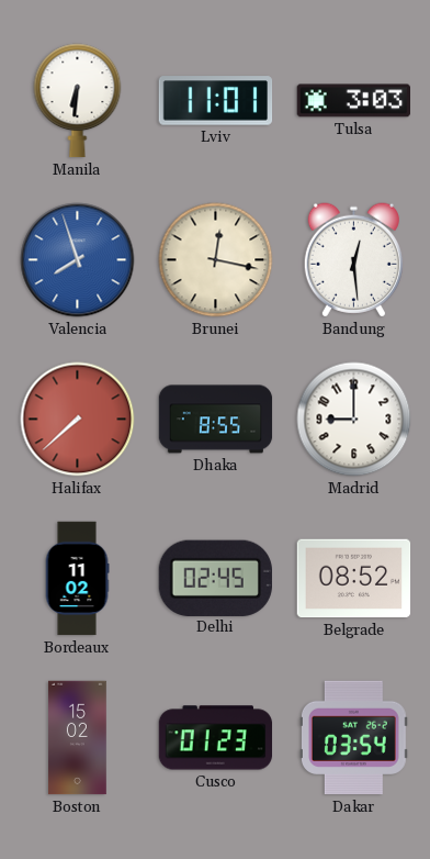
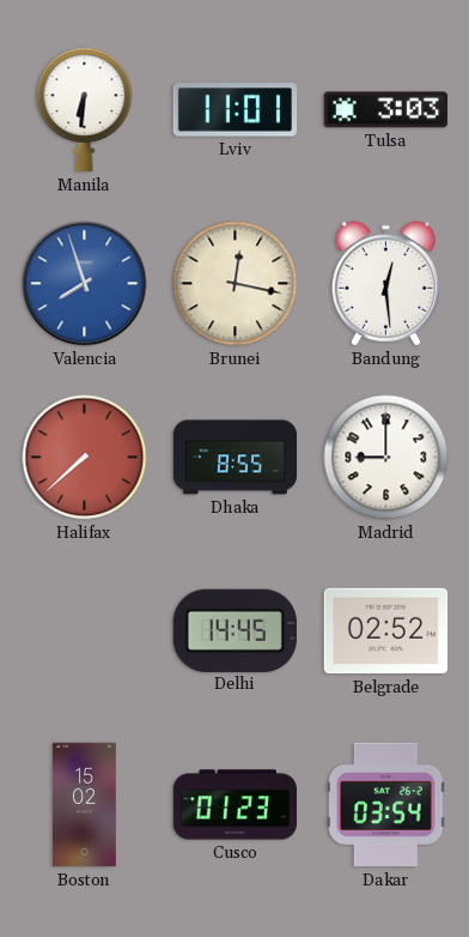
Bordeaux: 11:02 -> none
Delhi: 02:45 -> 14:45
Belgrade: 08:52 -> 02:52
